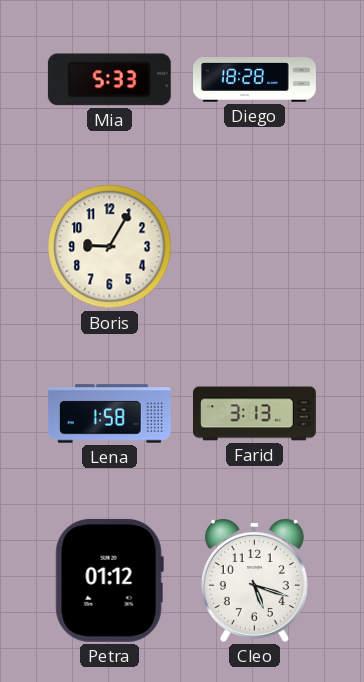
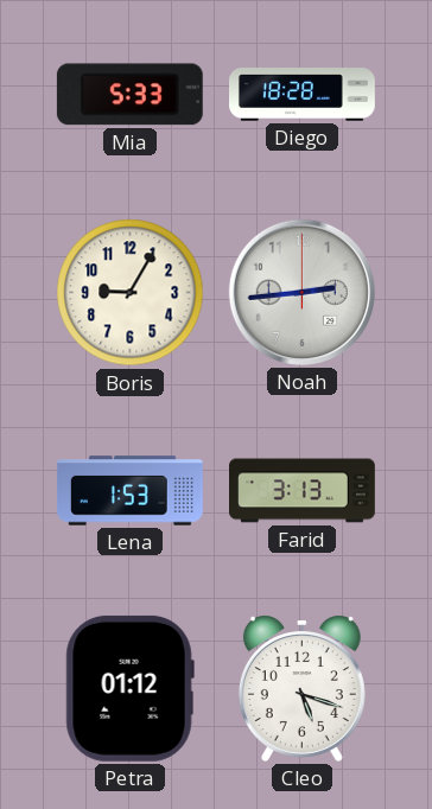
Noah: none -> 2:44
Lena: 1:58 -> 1:53
